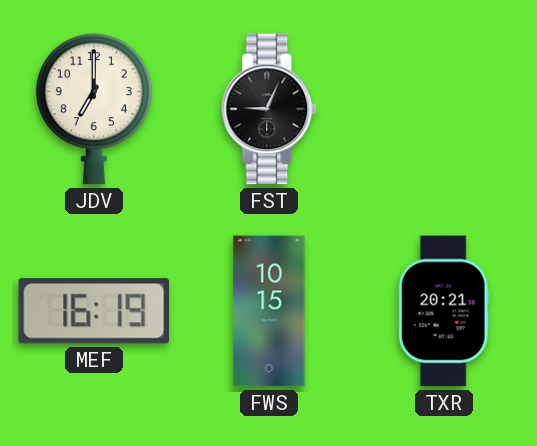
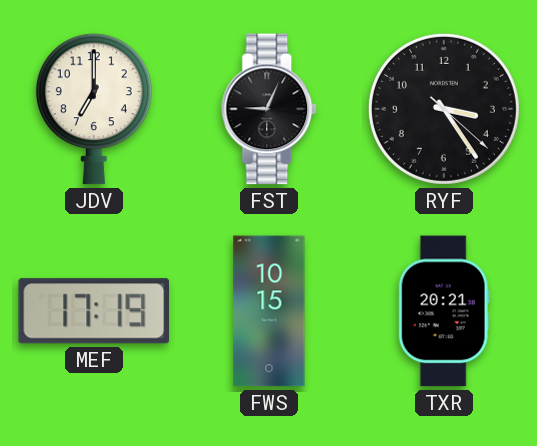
RYF: none -> 3:24
MEF: 16:19 -> 17:19
